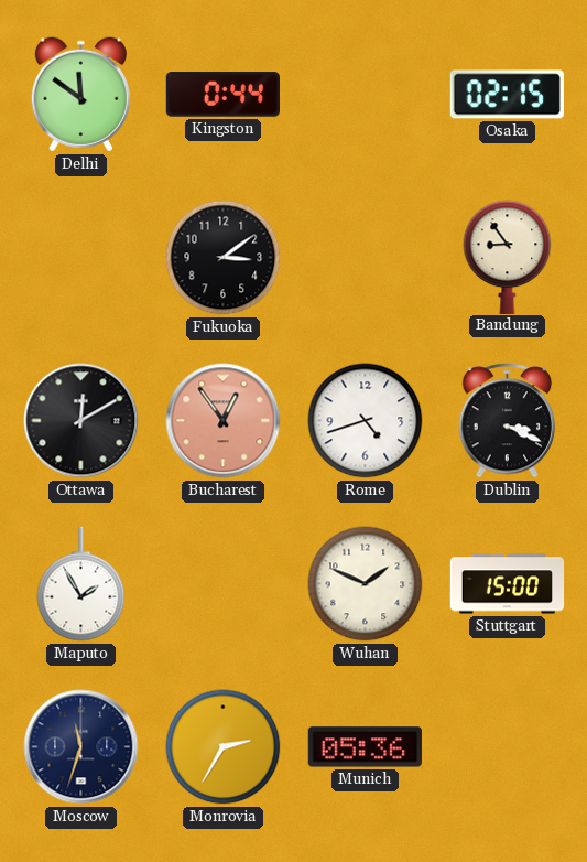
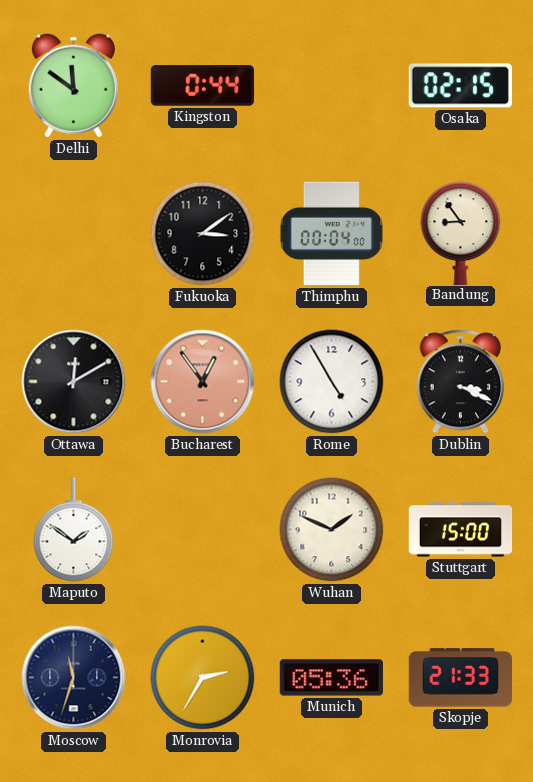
Thimphu: none -> 00:04
Rome: 4:42 -> 4:55
Maputo: 1:55 -> 1:51
Skopje: none -> 21:33
